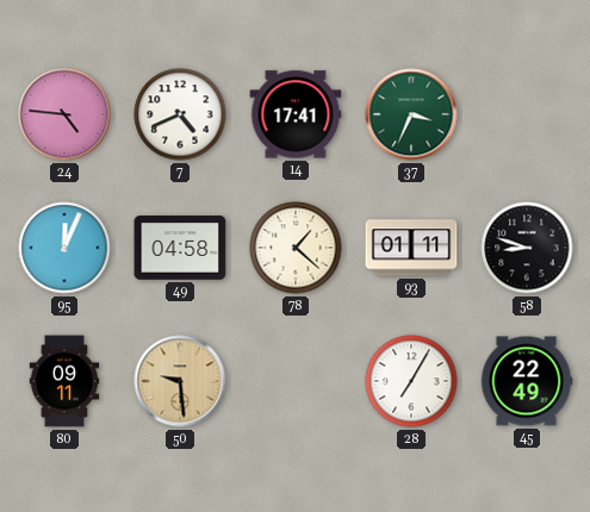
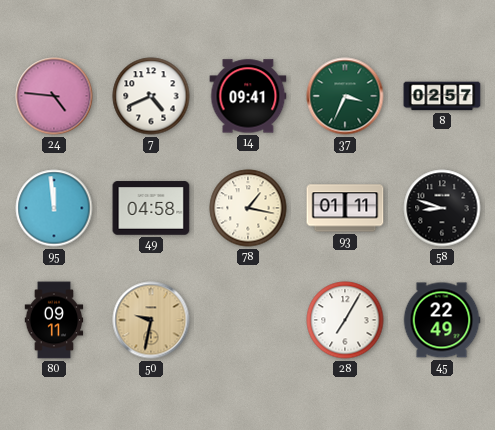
14: 17:41 -> 09:41
8: none -> 02:57
95: 12:04 -> 11:59
78: 1:22 -> 1:17
50: 9:29 -> 9:32
